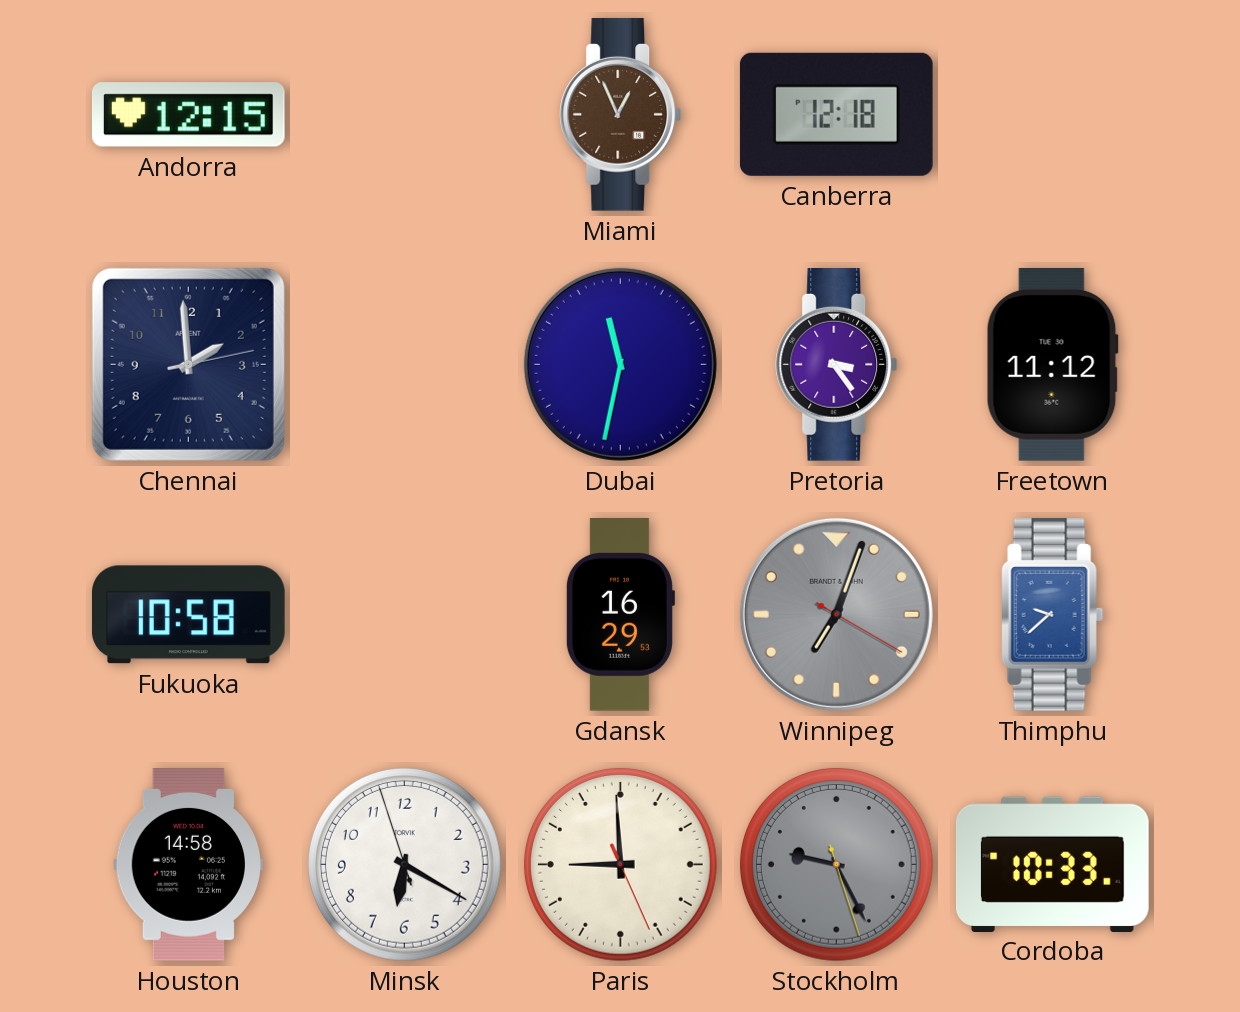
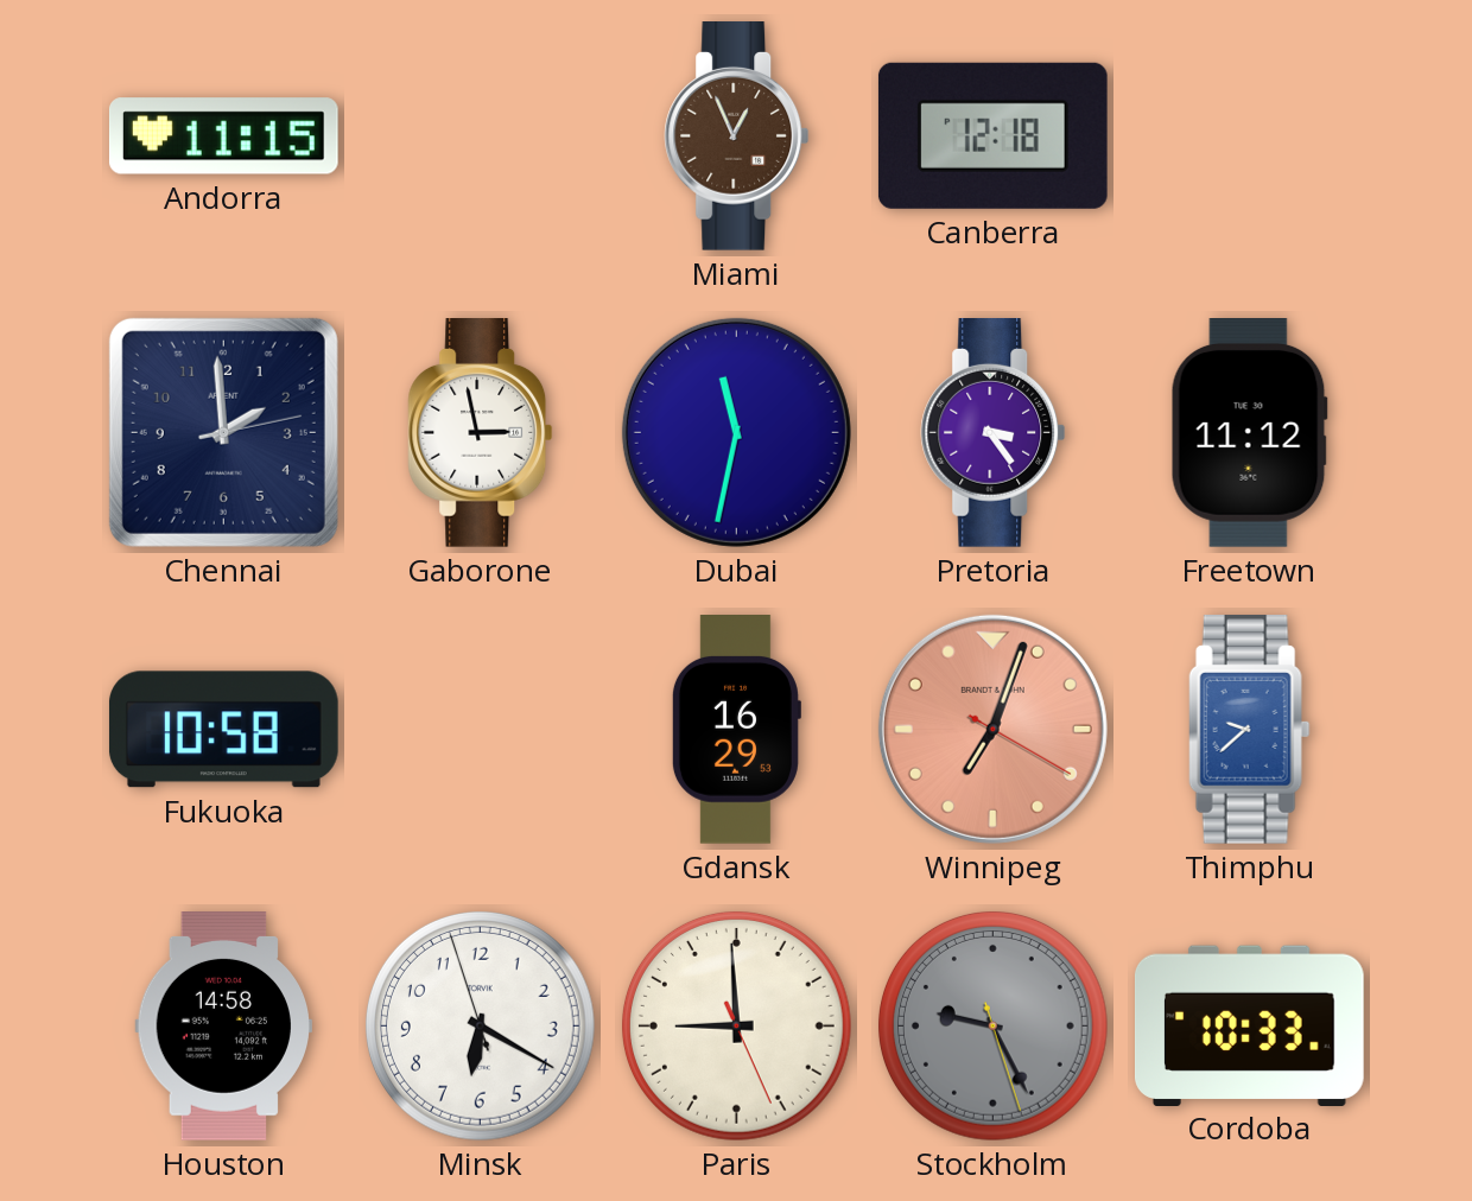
Andorra: 12:15 -> 11:15
Gaborone: none -> 2:58
Winnipeg dial: grey -> salmon
